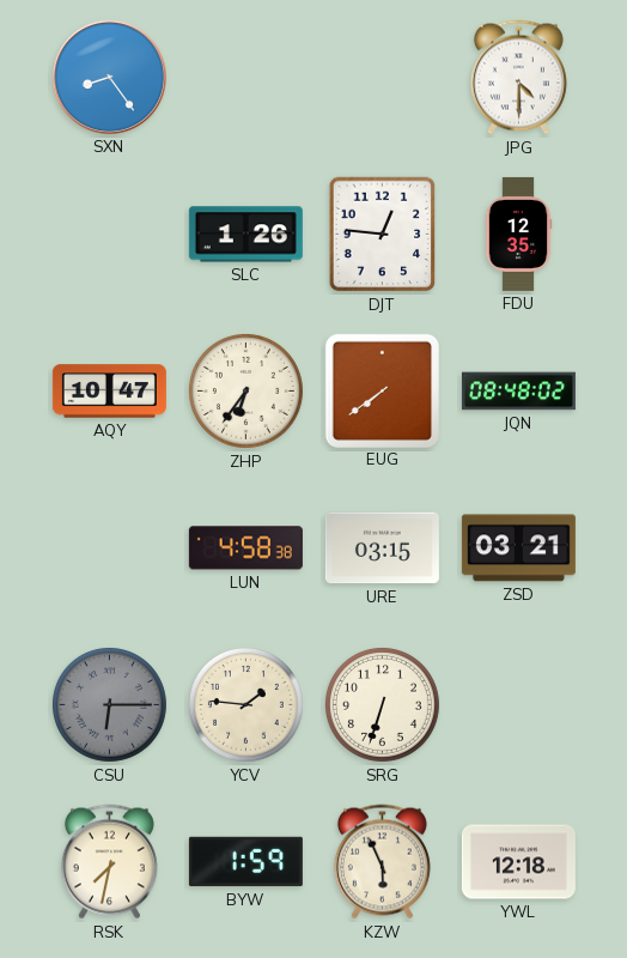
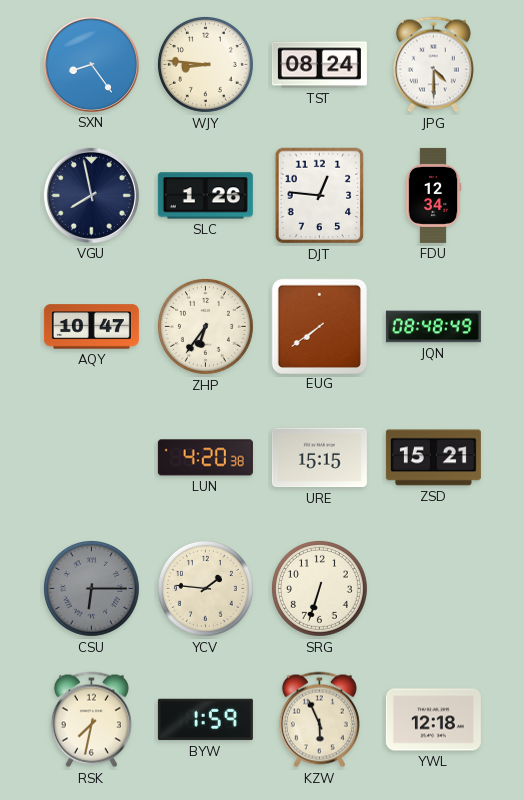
WJY: none -> 8:46
TST: none -> 08:24
VGU: none -> 7:58
FDU: 12:35 -> 12:34
JQN: 08:48:02 -> 08:48:49
LUN: 4:58 -> 4:20
URE: 03:15 -> 15:15
ZSD: 03:21 -> 15:21
